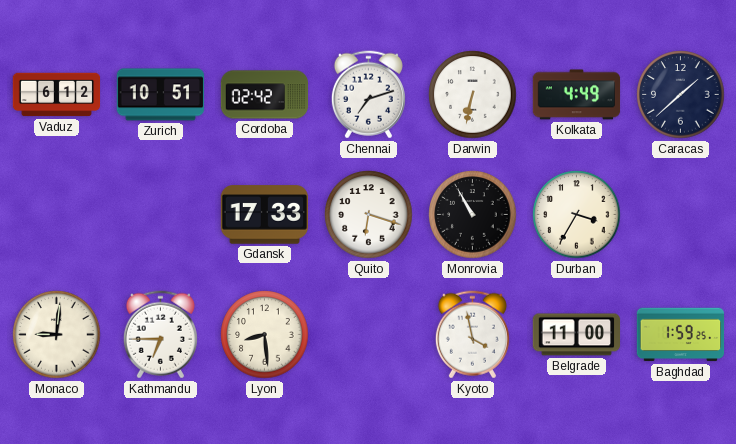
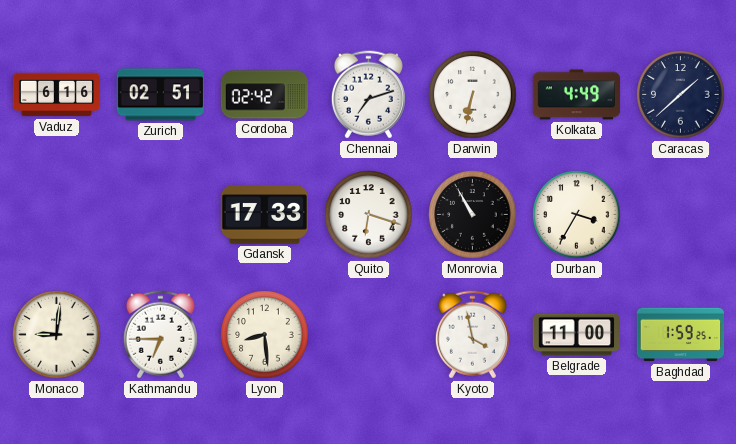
Vaduz: 6:12 -> 6:16
Zurich: 10:51 -> 02:51
